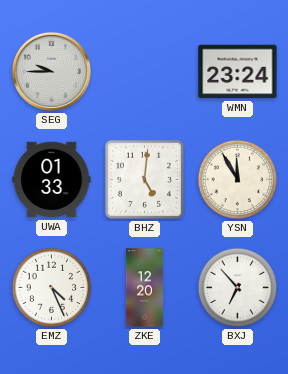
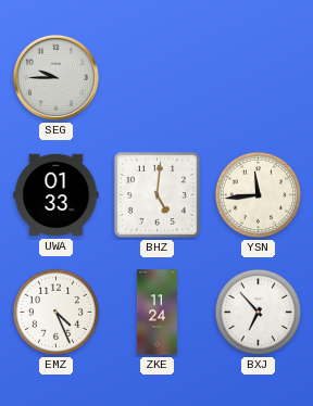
WMN: 23:24 -> none
YSN: 11:55 -> 11:44
ZKE: 12:20 -> 11:24
